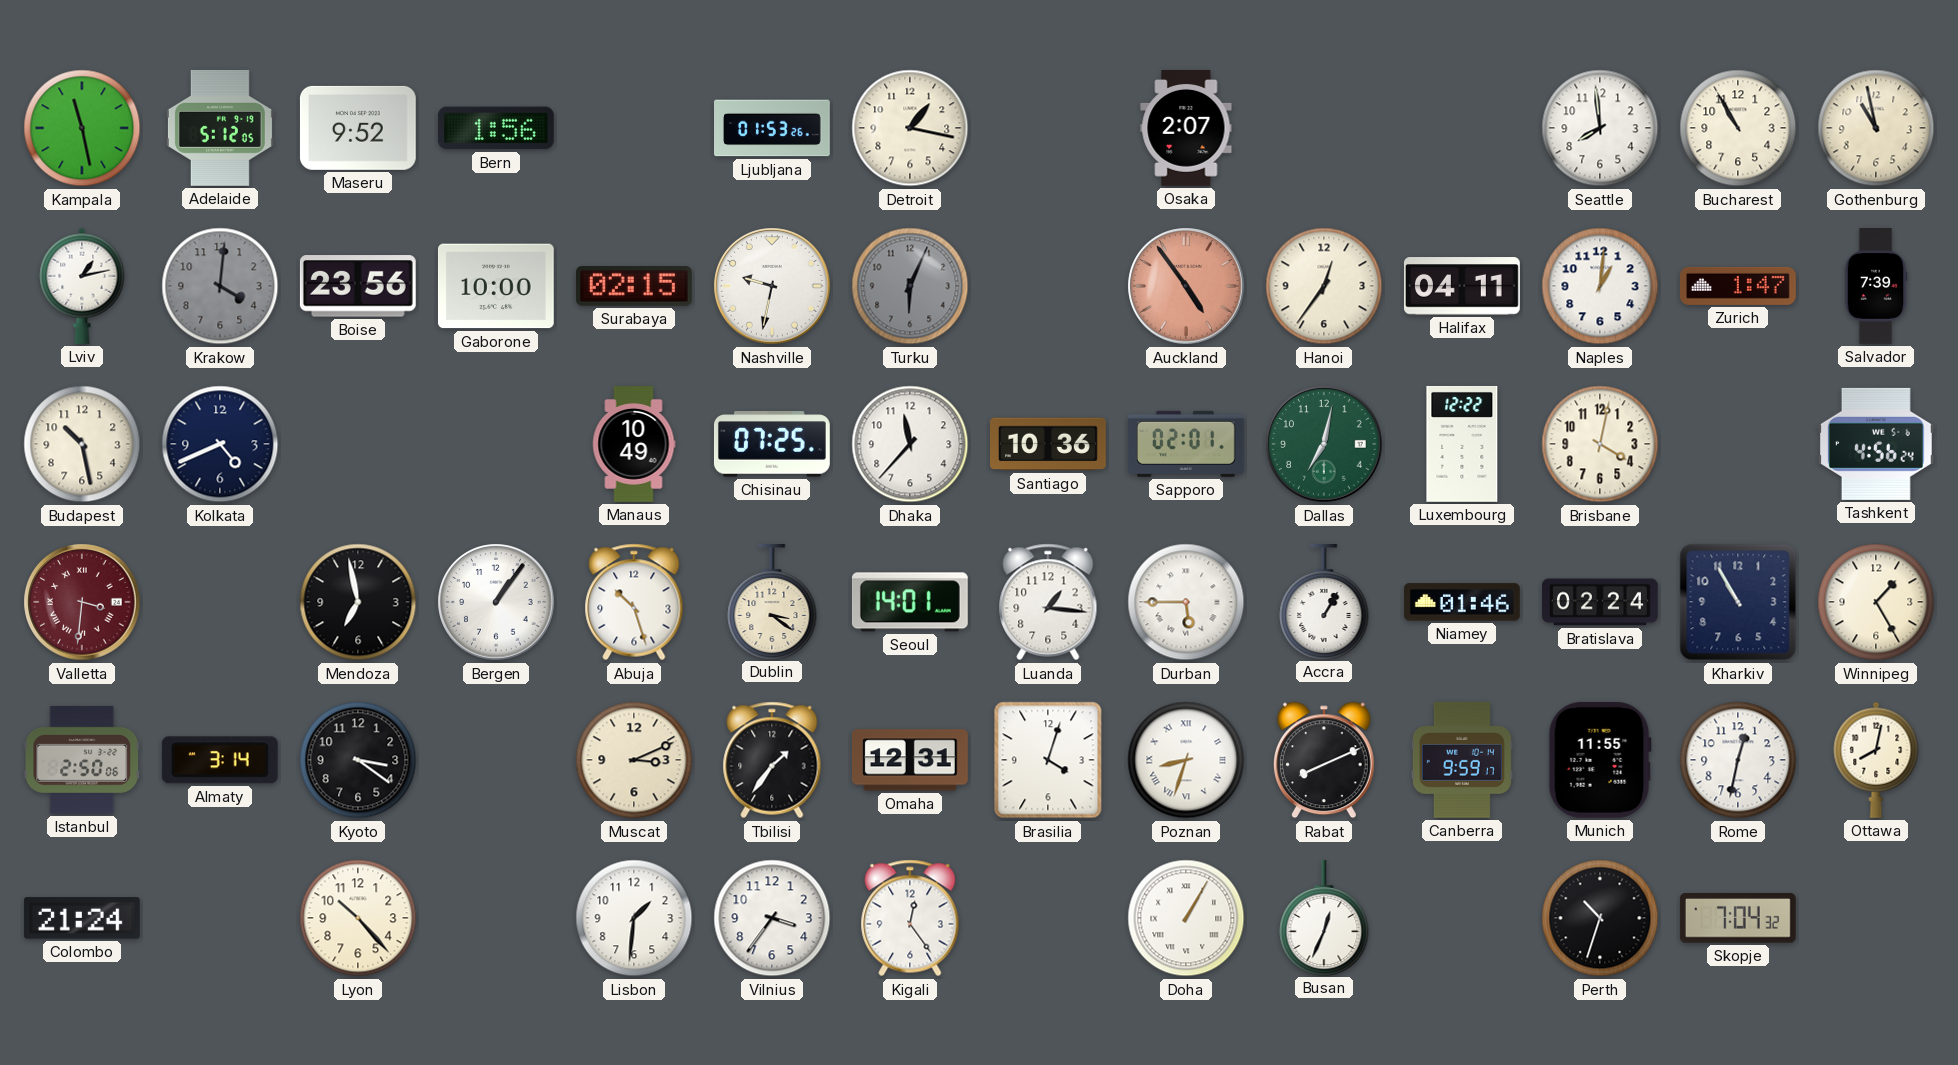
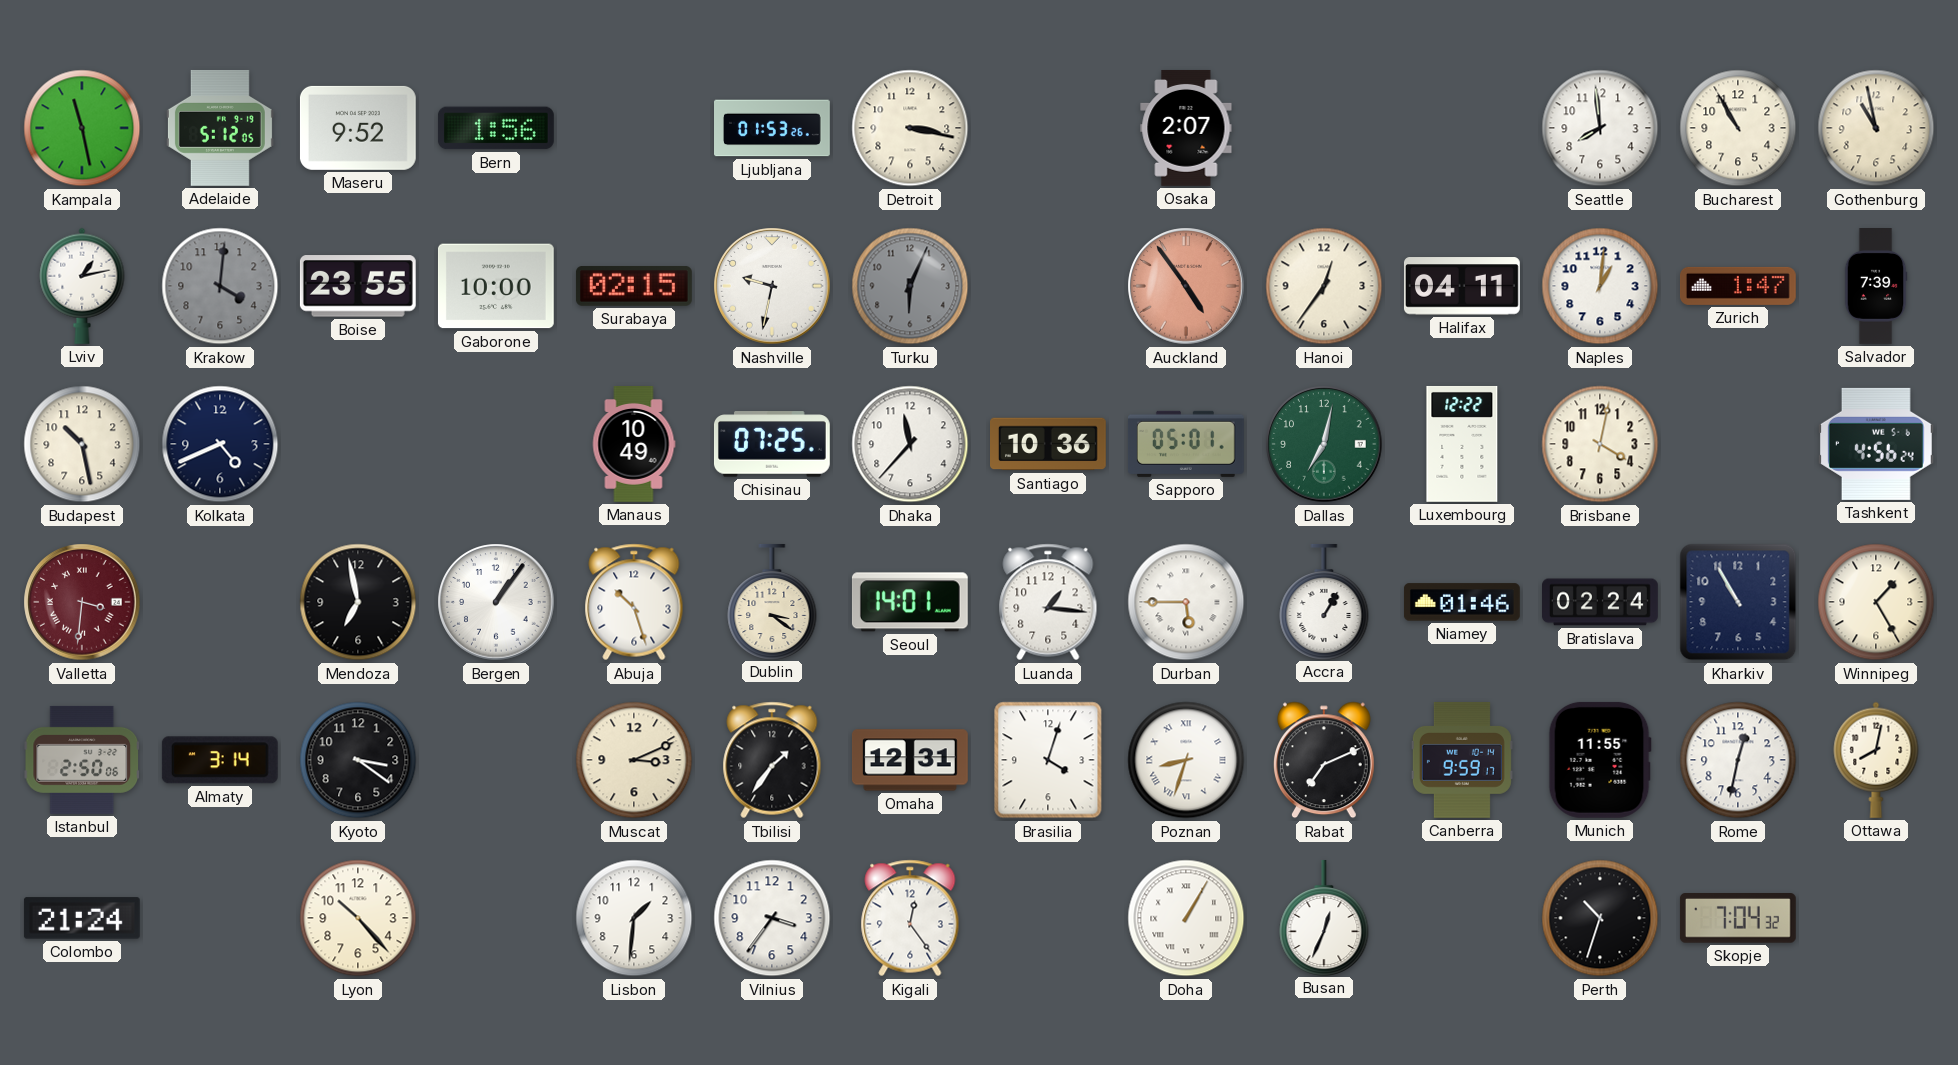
Detroit: 1:17 -> 3:17
Boise: 23:56 -> 23:55
Sapporo: 02:01 -> 05:01
Rabat: 8:11 -> 7:11
